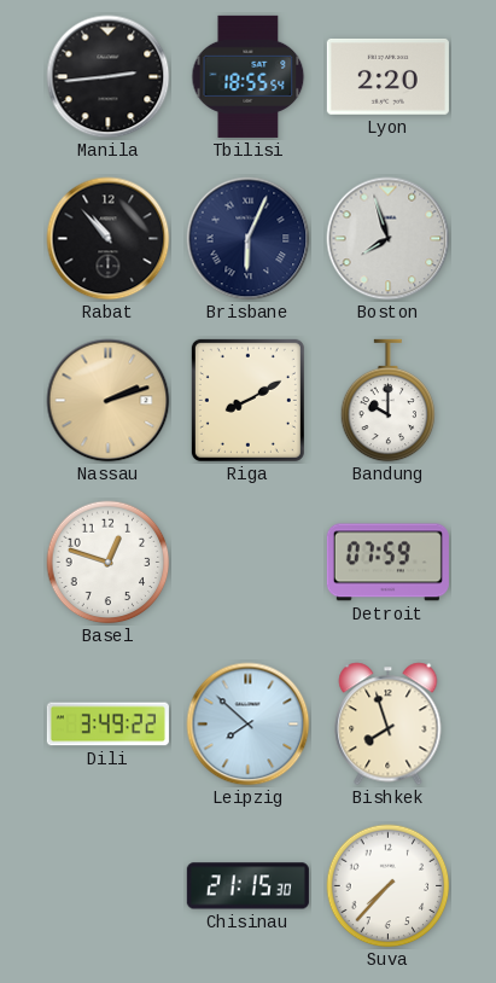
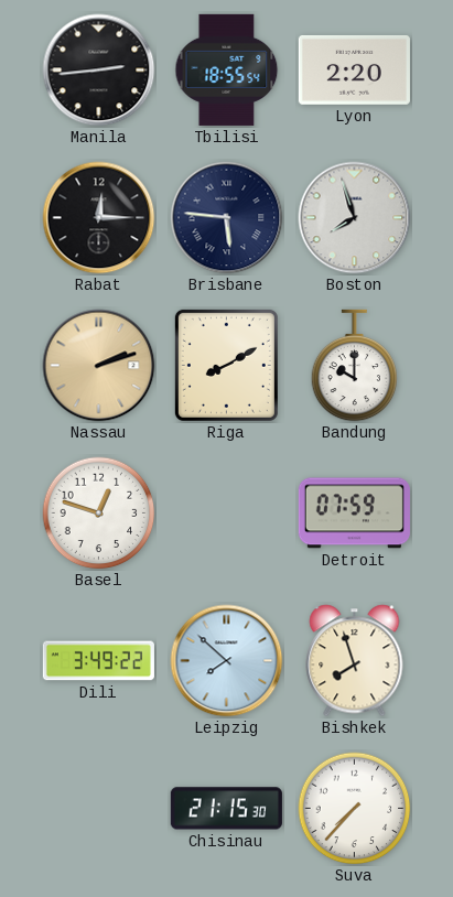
Rabat: 10:53 -> 12:15
Brisbane: 6:04 -> 5:46
